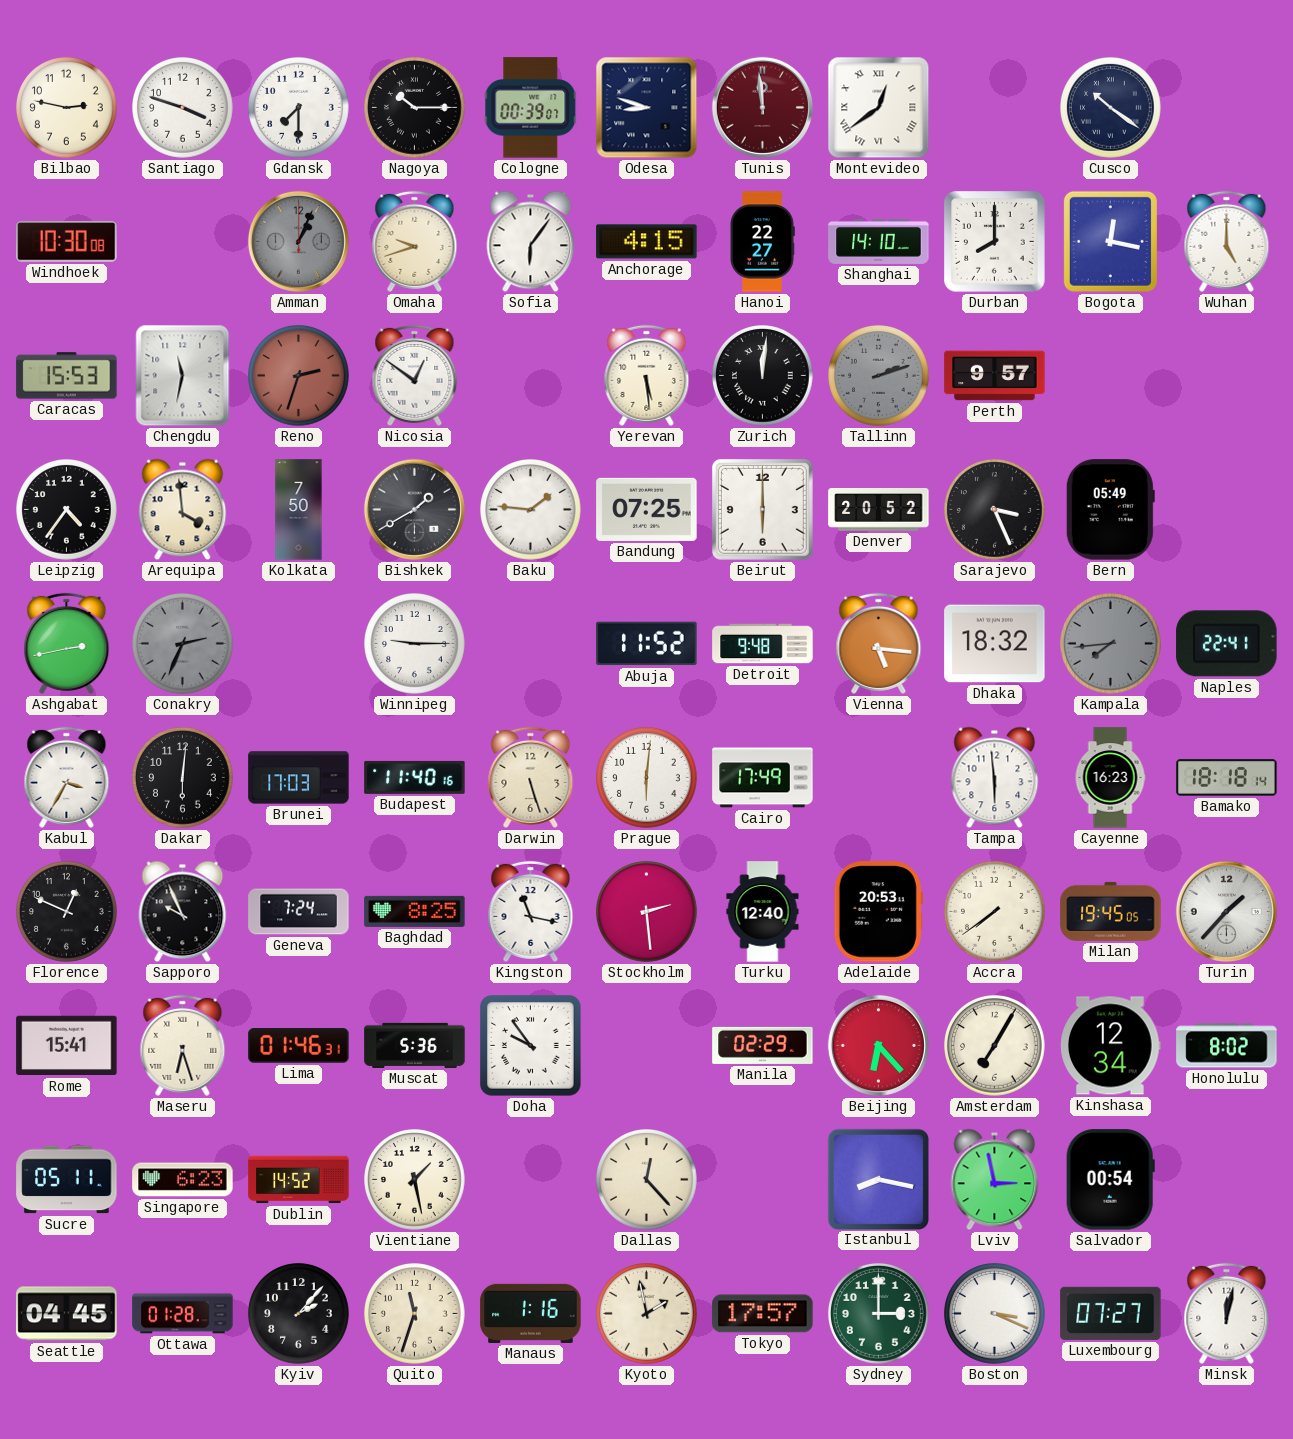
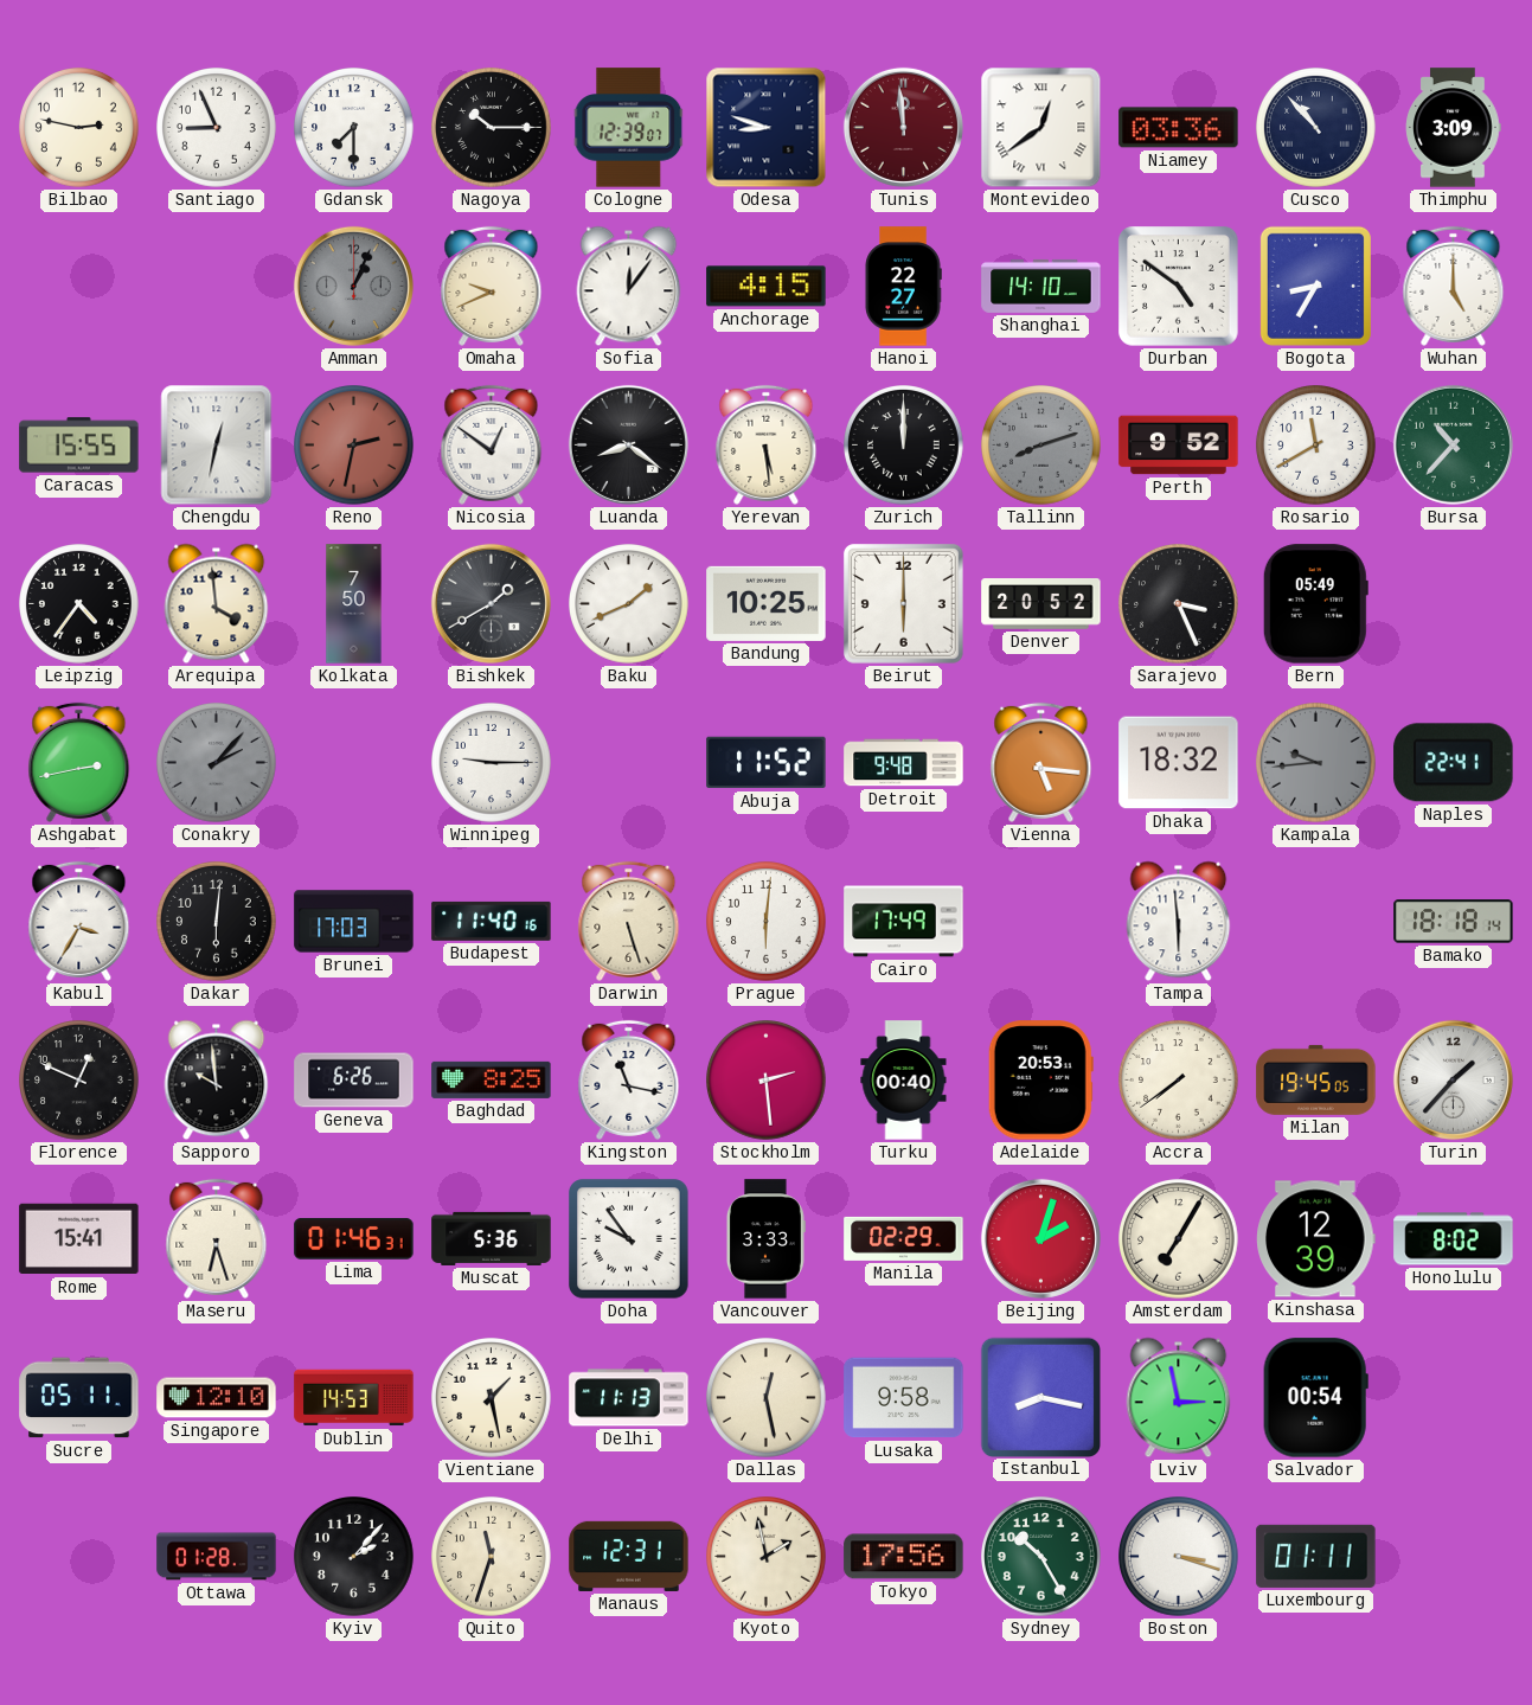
Santiago: 3:48 -> 8:56
Cologne: 00:39 -> 12:39
Niamey: none -> 03:36
Cusco: 10:21 -> 10:53
Thimphu: none -> 3:09
Windhoek: 10:30 -> none
Omaha: 9:42 -> 9:41
Sofia: 6:06 -> 12:06
Durban: 8:00 -> 4:51
Bogota: 12:17 -> 8:35
Caracas: 15:53 -> 15:55
Chengdu: 11:32 -> 12:32
Reno: 2:33 -> 2:32
Luanda: none -> 8:21
Zurich: 12:01 -> 12:00
Tallinn: 2:12 -> 8:12
Perth: 9:57 -> 9:52
Rosario: none -> 11:40
Bursa: none -> 10:37
Baku: 1:46 -> 1:41
Bandung: 07:25 -> 10:25
Conakry: 2:34 -> 2:07
Kampala: 7:44 -> 9:44
Cayenne: 16:23 -> none
Sapporo: 9:56 -> 9:59
Geneva: 7:24 -> 6:26
Turku: 12:40 -> 00:40
Vancouver: none -> 3:33
Beijing: 6:23 -> 2:03
Kinshasa: 12:34 -> 12:39
Singapore: 6:23 -> 12:10
Dublin: 14:52 -> 14:53
Delhi: none -> 11:13
Dallas: 12:23 -> 12:28
Lusaka: none -> 9:58
Seattle: 04:45 -> none
Manaus: 1:16 -> 12:31
Tokyo: 17:57 -> 17:56
Sydney: 3:00 -> 10:25
Boston: 3:19 -> 3:18
Luxembourg: 07:27 -> 01:11
Minsk: 12:02 -> none
